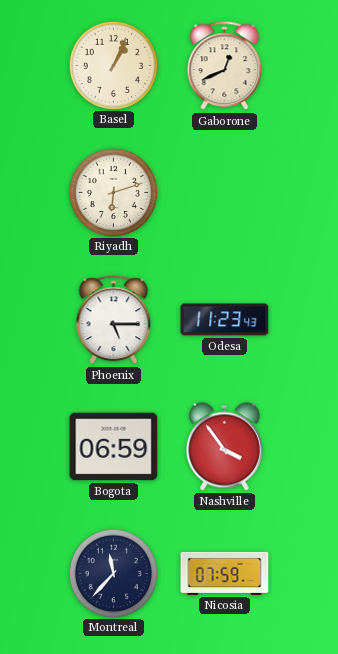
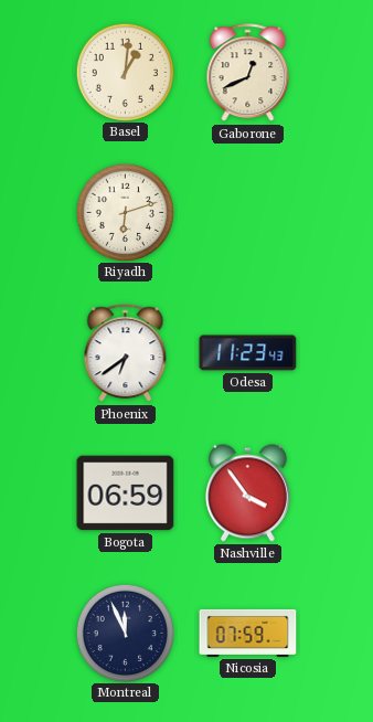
Basel: 1:04 -> 1:01
Phoenix: 5:15 -> 6:39
Montreal: 11:37 -> 11:56
